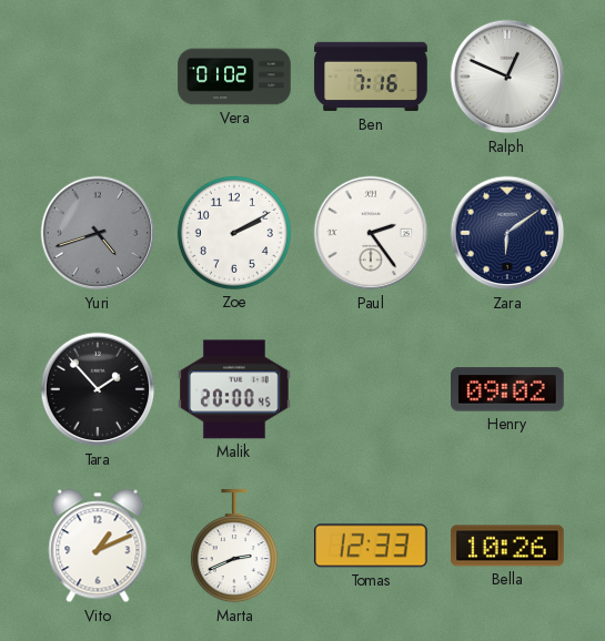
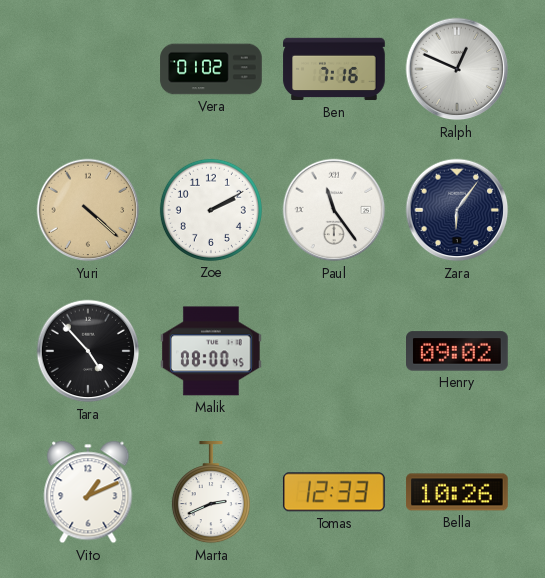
Yuri: 4:42 -> 4:22
Yuri dial: grey -> champagne
Paul: 2:24 -> 11:24
Zara: 6:09 -> 6:06
Tara: 1:53 -> 4:53
Malik: 20:00 -> 08:00
